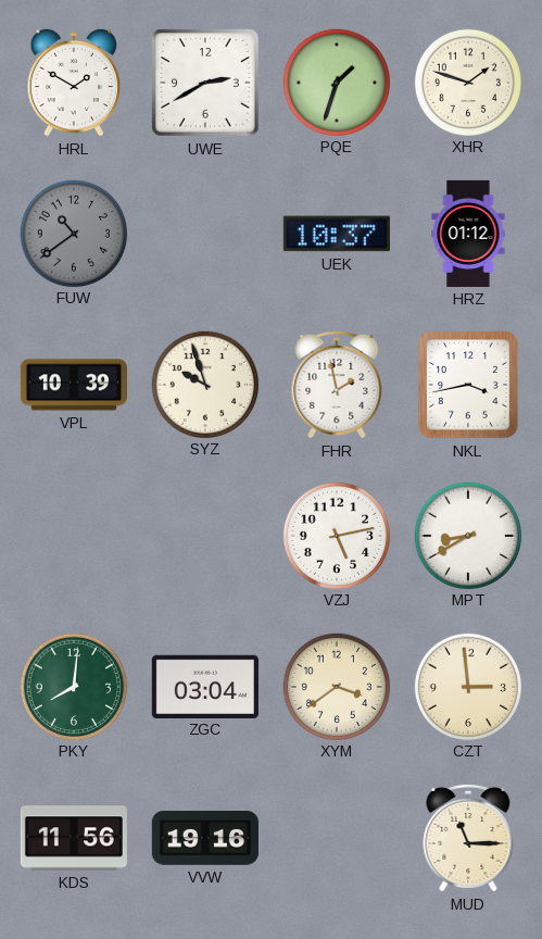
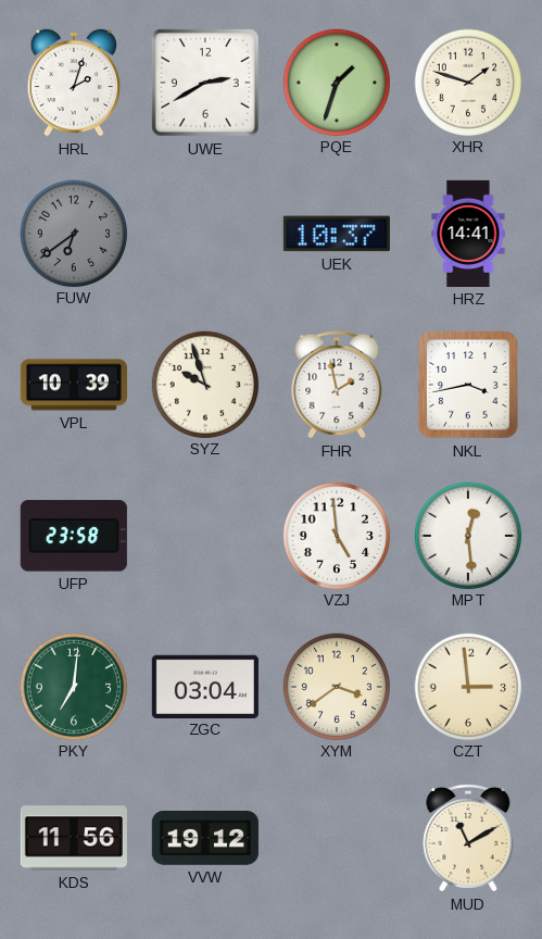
HRL: 1:50 -> 2:03
FUW: 10:39 -> 6:39
HRZ: 01:12 -> 14:41
UFP: none -> 23:58
VZJ: 5:13 -> 4:59
MPT: 8:40 -> 12:29
PKY: 8:01 -> 7:01
VVW: 19:16 -> 19:12
MUD: 11:15 -> 11:10
